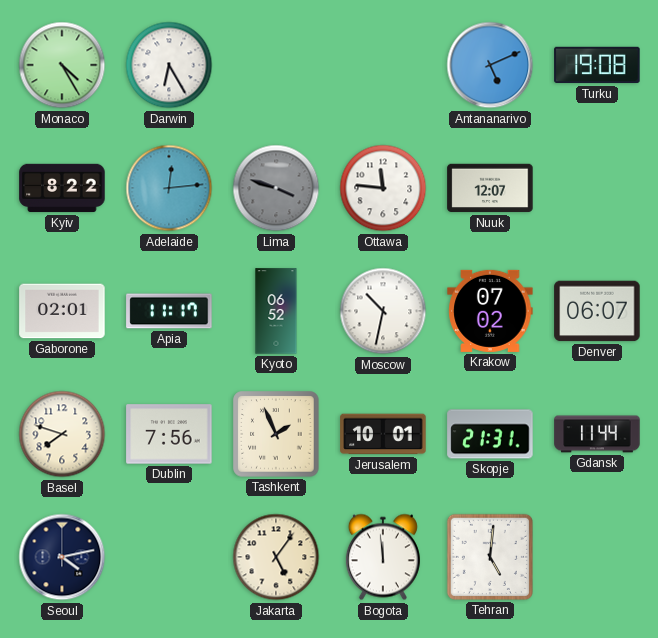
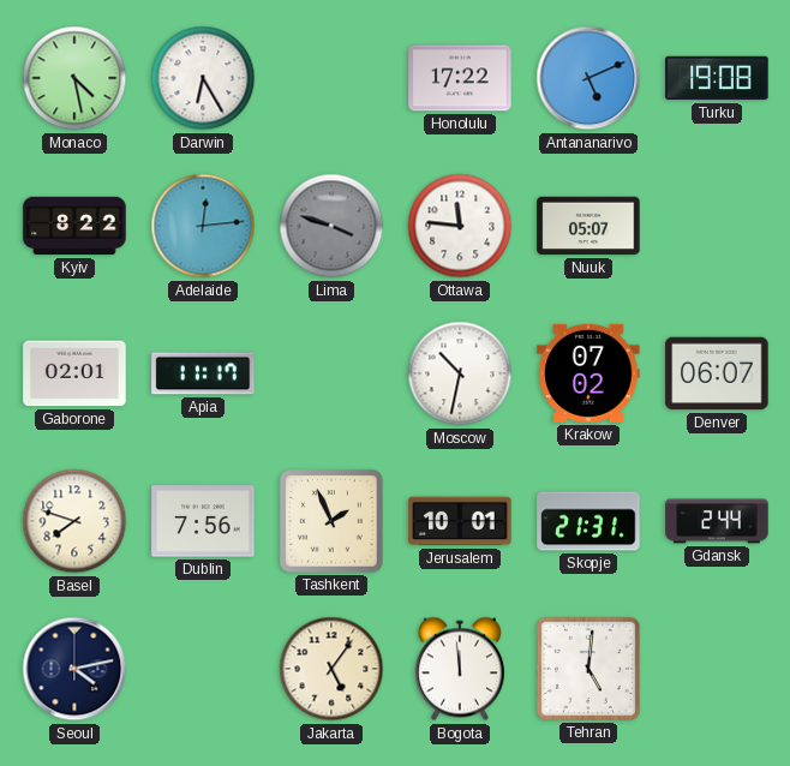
Monaco: 4:25 -> 4:28
Honolulu: none -> 17:22
Nuuk: 12:07 -> 05:07
Kyoto: 06:52 -> none
Gdansk: 11:44 -> 2:44
